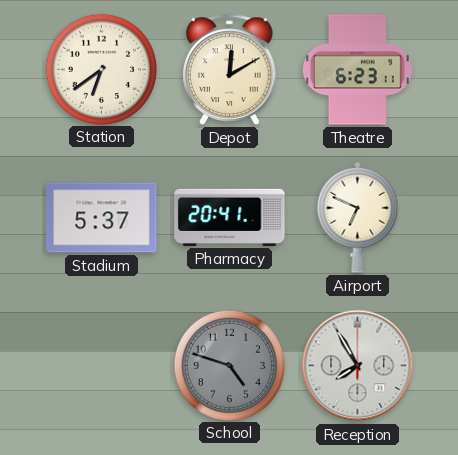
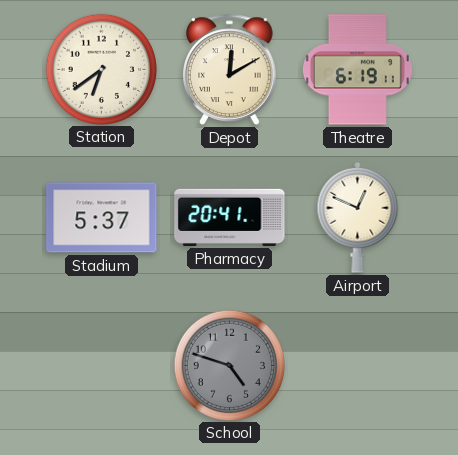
Theatre: 6:23 -> 6:19
Airport: 6:49 -> 12:49
Reception: 7:55 -> none
